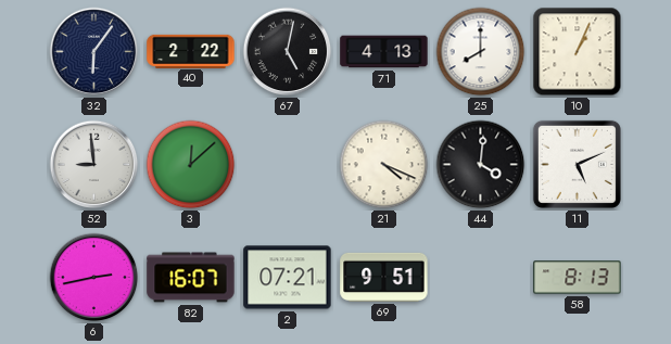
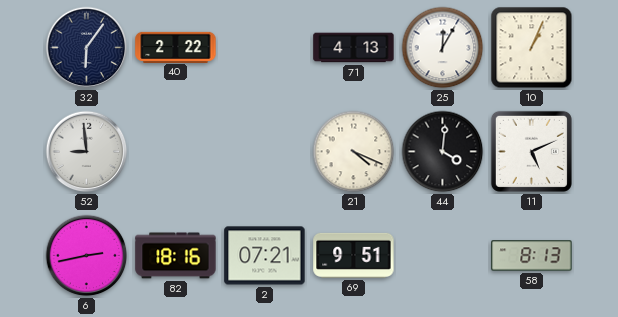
67: 5:02 -> none
25: 8:00 -> 12:05
3: 12:08 -> none
82: 16:07 -> 18:16
